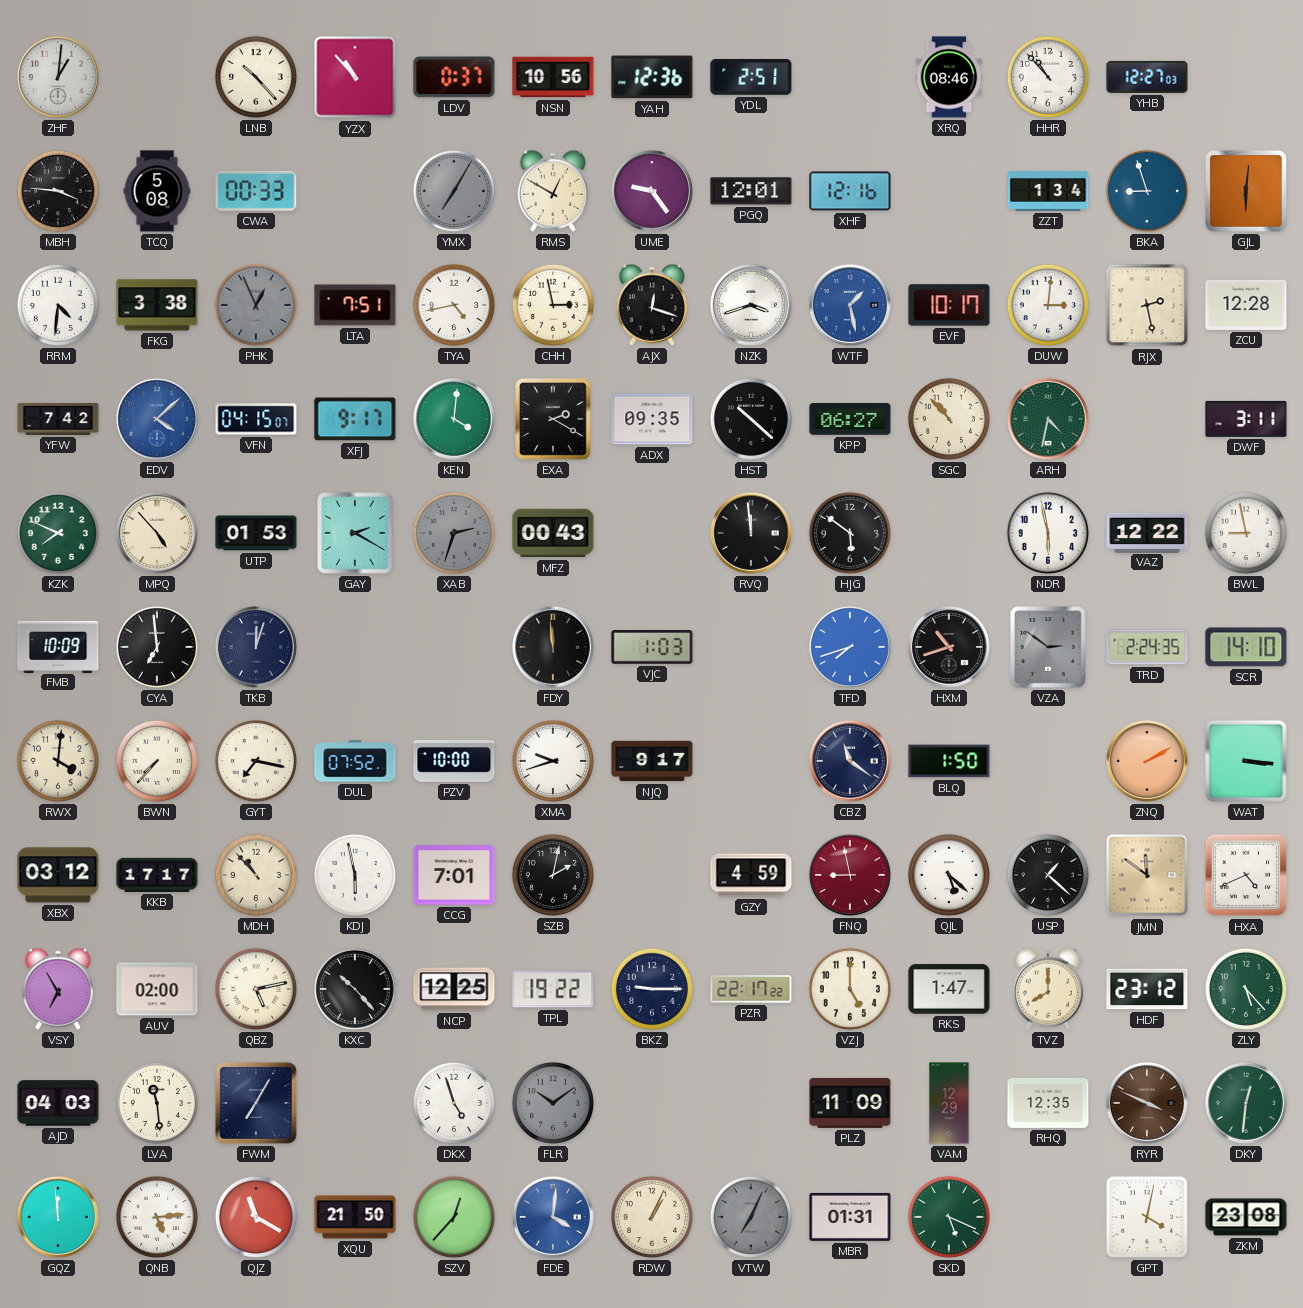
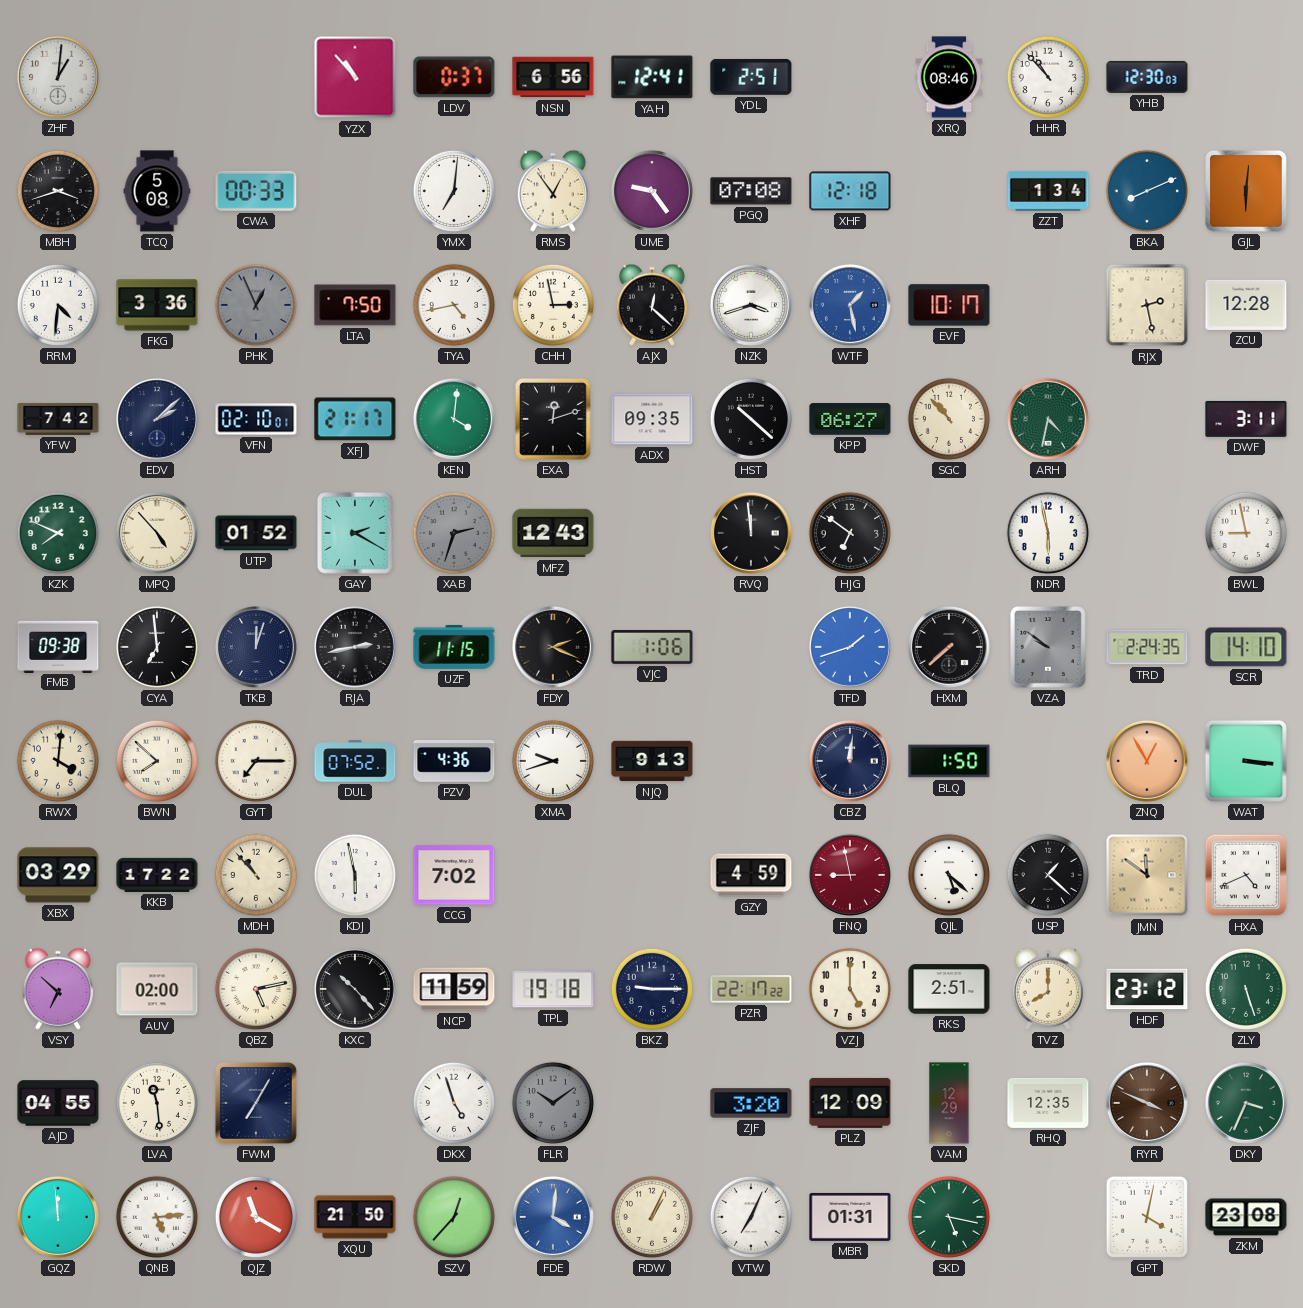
LNB: 10:23 -> none
NSN: 10:56 -> 6:56
YAH: 12:36 -> 12:41
YHB: 12:27 -> 12:30
MBH: 3:46 -> 3:42
YMX: 7:05 -> 7:01
YMX dial: grey -> white
RMS: 12:50 -> 12:54
PGQ: 12:01 -> 07:08
XHF: 12:16 -> 12:18
BKA: 8:57 -> 8:11
FKG: 3:38 -> 3:36
LTA: 7:51 -> 7:50
AJX: 12:18 -> 12:22
DUW: 3:01 -> none
EDV: 4:08 -> 2:08
EDV dial: blue -> navy
VFN: 04:15 -> 02:10
XFJ: 9:17 -> 21:17
EXA: 2:20 -> 12:12
UTP: 01:53 -> 01:52
MFZ: 00:43 -> 12:43
HJG: 5:51 -> 6:51
VAZ: 12:22 -> none
FMB: 10:09 -> 09:38
RJA: none -> 2:43
UZF: none -> 11:15
FDY: 11:59 -> 2:19
VJC: 1:03 -> 1:06
TFD: 7:42 -> 1:42
HXM: 10:42 -> 7:38
VZA: 2:51 -> 9:51
BWN: 7:37 -> 7:52
GYT: 7:17 -> 7:15
PZV: 10:00 -> 4:36
NJQ: 9:17 -> 9:13
CBZ: 11:21 -> 12:01
ZNQ: 2:10 -> 12:55
XBX: 03:12 -> 03:29
KKB: 17:17 -> 17:22
CCG: 7:01 -> 7:02
SZB: 2:02 -> none
VSY: 6:55 -> 6:52
NCP: 12:25 -> 11:59
TPL: 19:22 -> 19:18
RKS: 1:47 -> 2:51
ZLY: 5:23 -> 5:27
AJD: 04:03 -> 04:55
ZJF: none -> 3:20
PLZ: 11:09 -> 12:09
DKY: 12:31 -> 3:34
VTW dial: grey -> white
SKD: 5:19 -> 5:17
